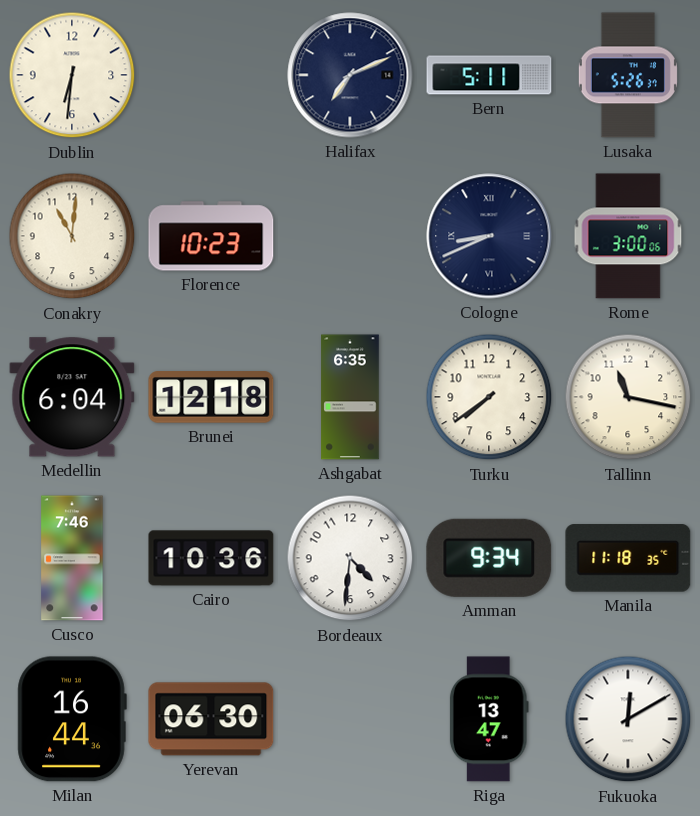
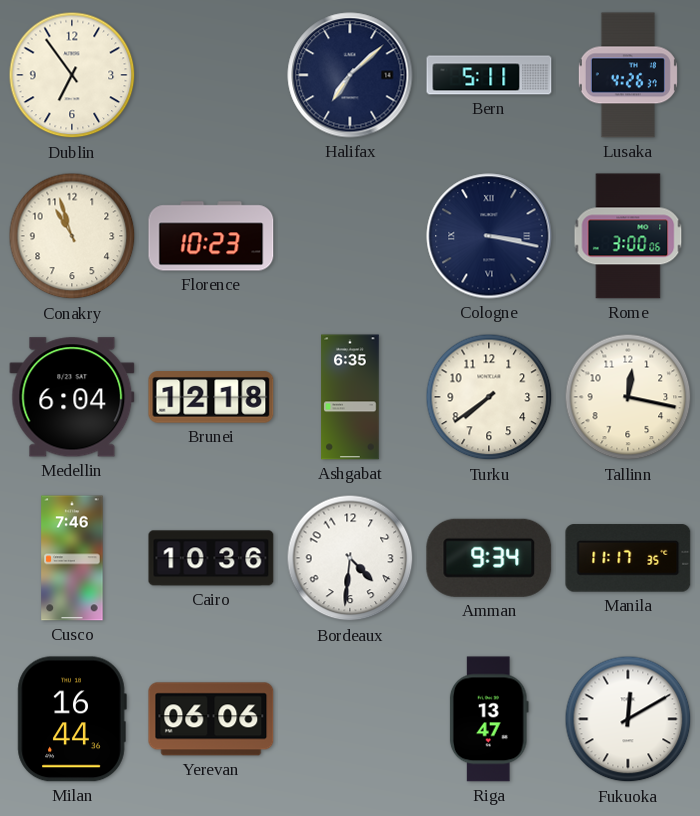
Dublin: 6:31 -> 6:54
Halifax: 7:11 -> 7:08
Lusaka: 5:26 -> 4:26
Conakry: 11:01 -> 10:57
Cologne: 8:41 -> 3:17
Tallinn: 11:17 -> 12:17
Manila: 11:18 -> 11:17
Yerevan: 06:30 -> 06:06
